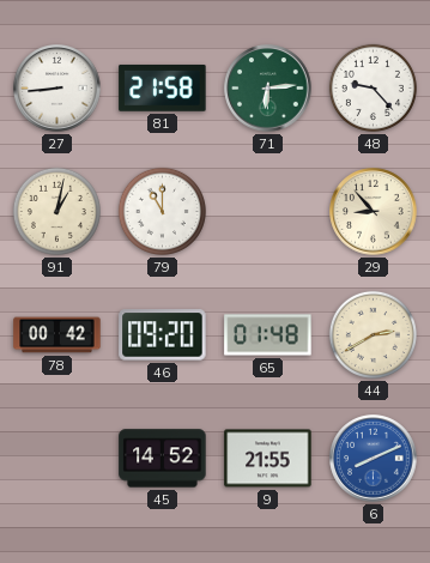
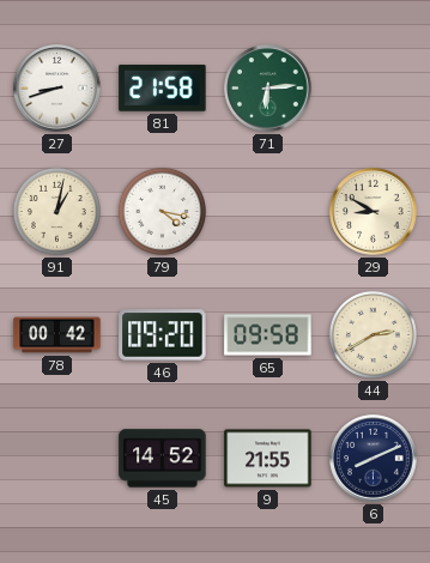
27: 8:44 -> 8:42
48: 9:23 -> none
79: 11:00 -> 4:17
29: 8:53 -> 8:50
65: 01:48 -> 09:58
6 dial: blue -> navy
